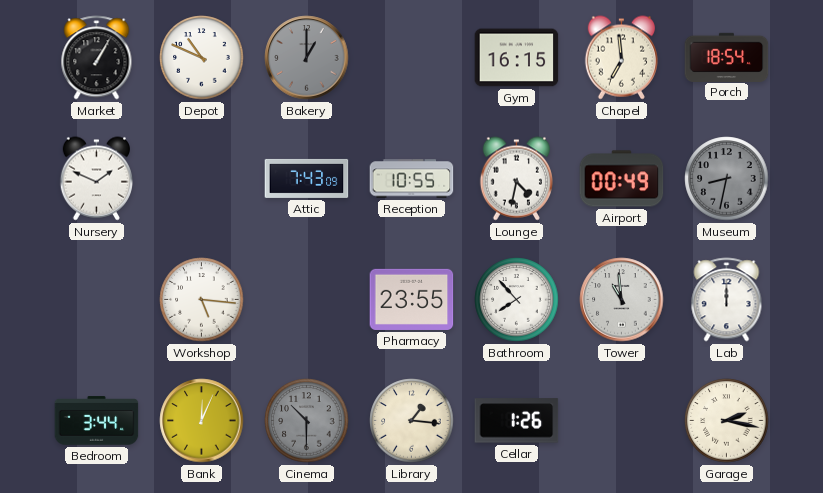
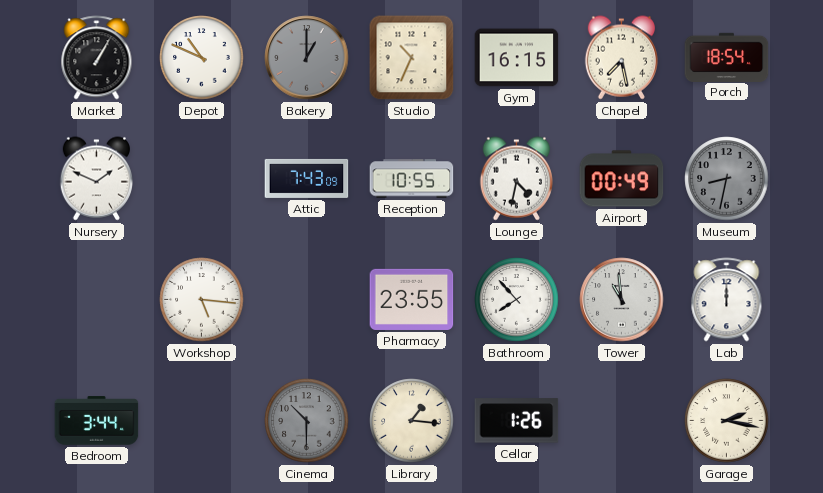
Studio: none -> 10:34
Chapel: 6:59 -> 7:28
Bank: 12:04 -> none
